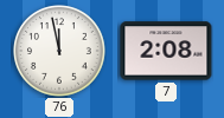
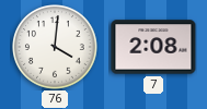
76: 11:58 -> 4:01
